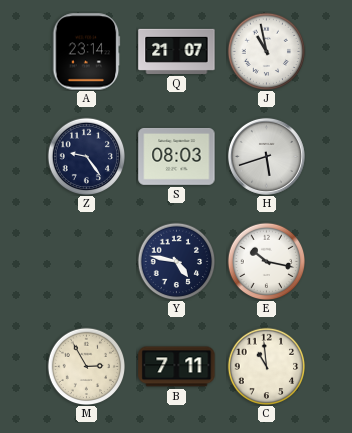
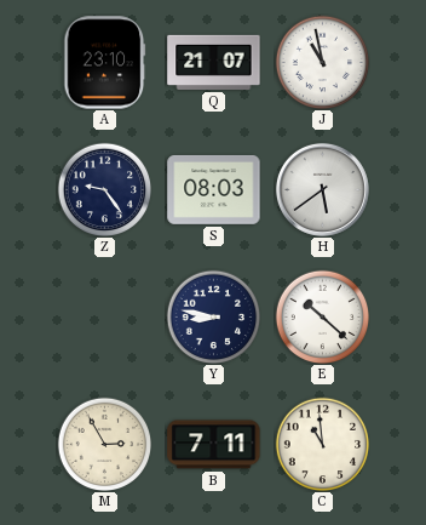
A: 23:14 -> 23:10
H: 5:42 -> 5:39
Y: 4:47 -> 8:47
E: 10:17 -> 10:22
